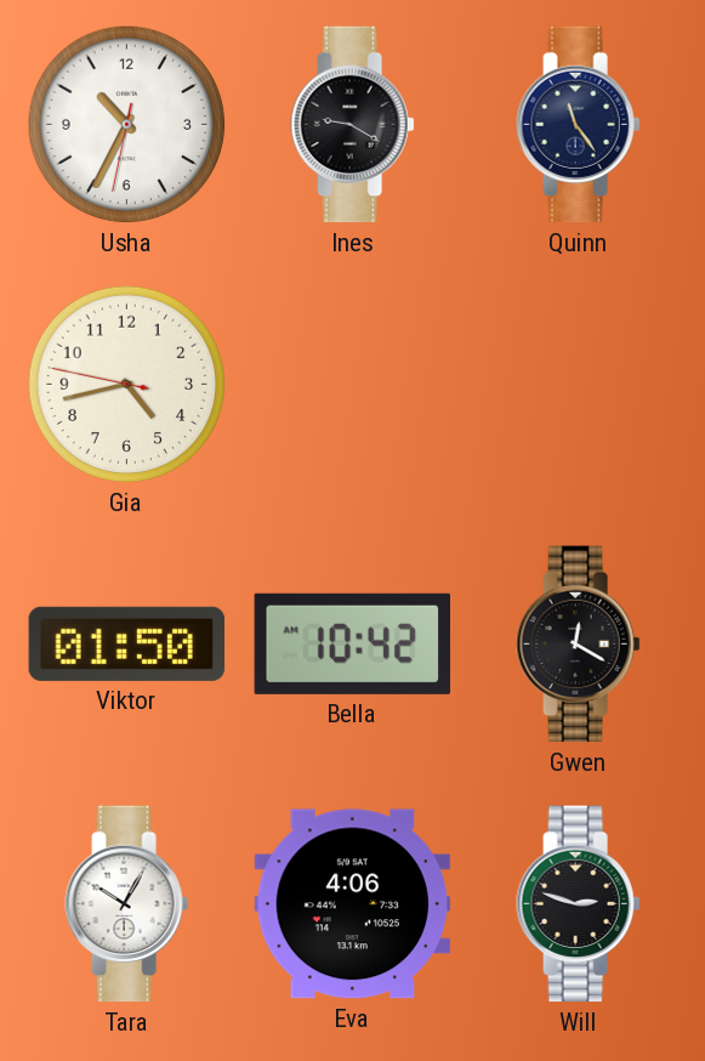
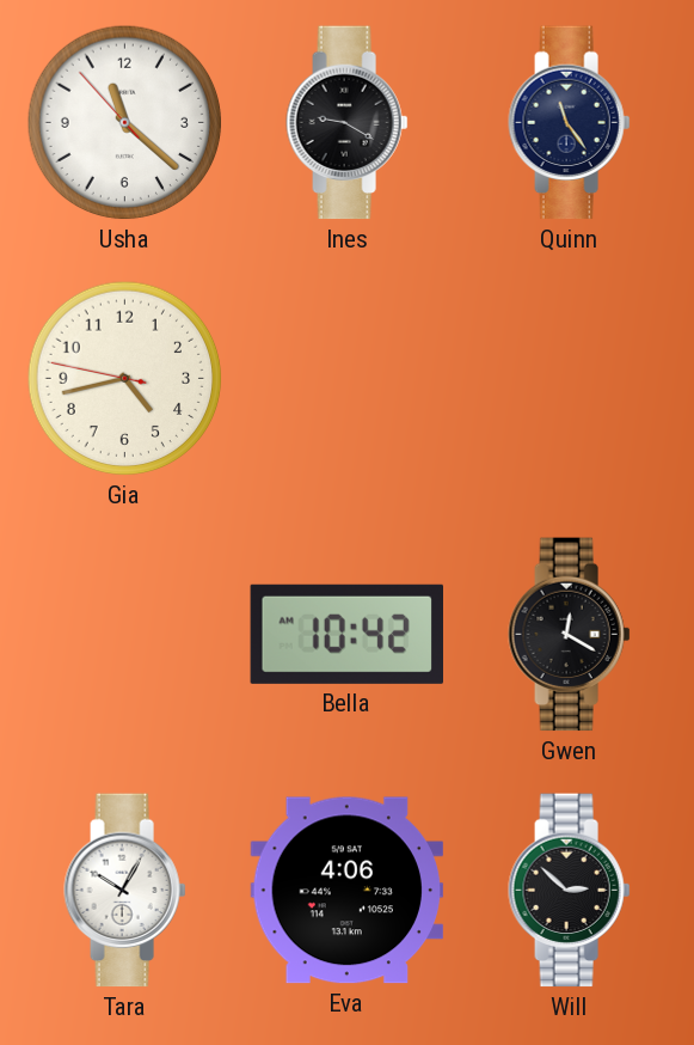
Usha: 10:34 -> 11:21
Viktor: 01:50 -> none
Will: 2:48 -> 2:52
